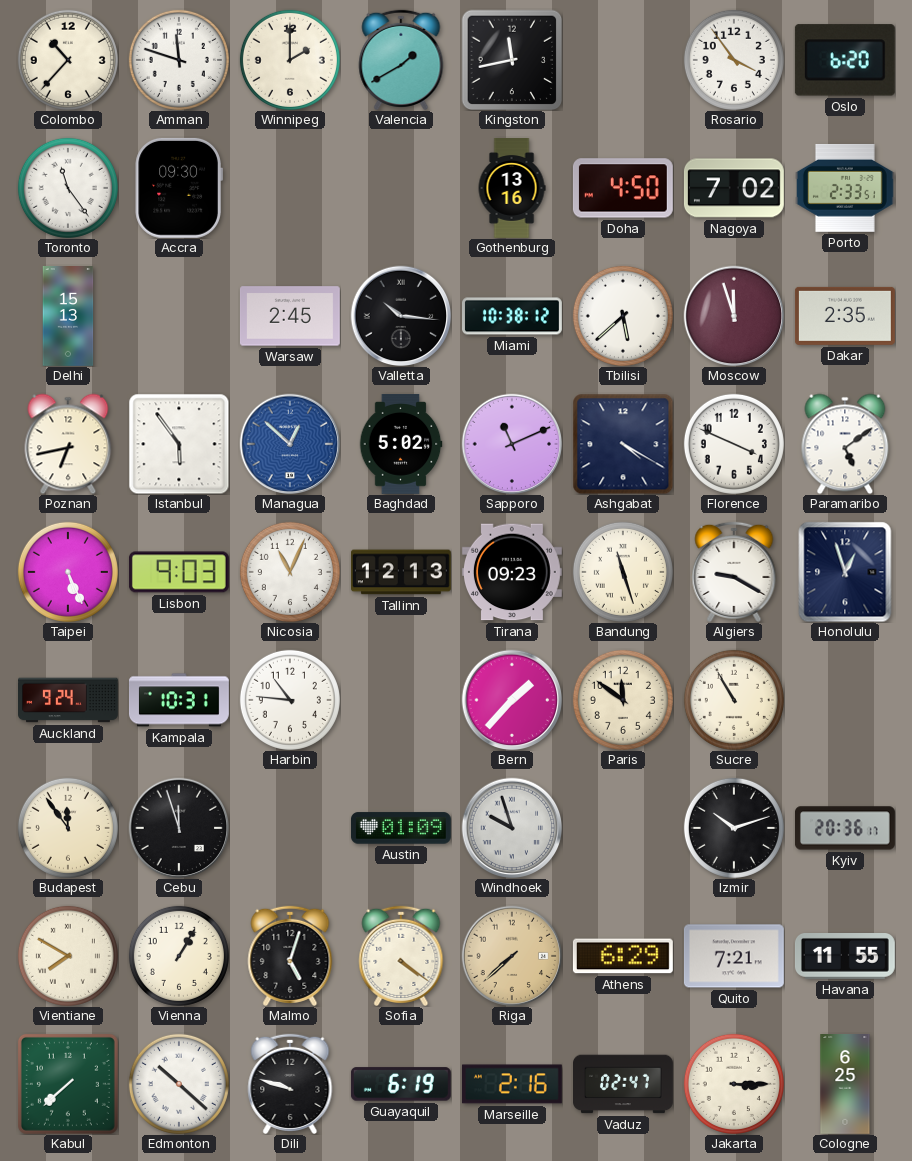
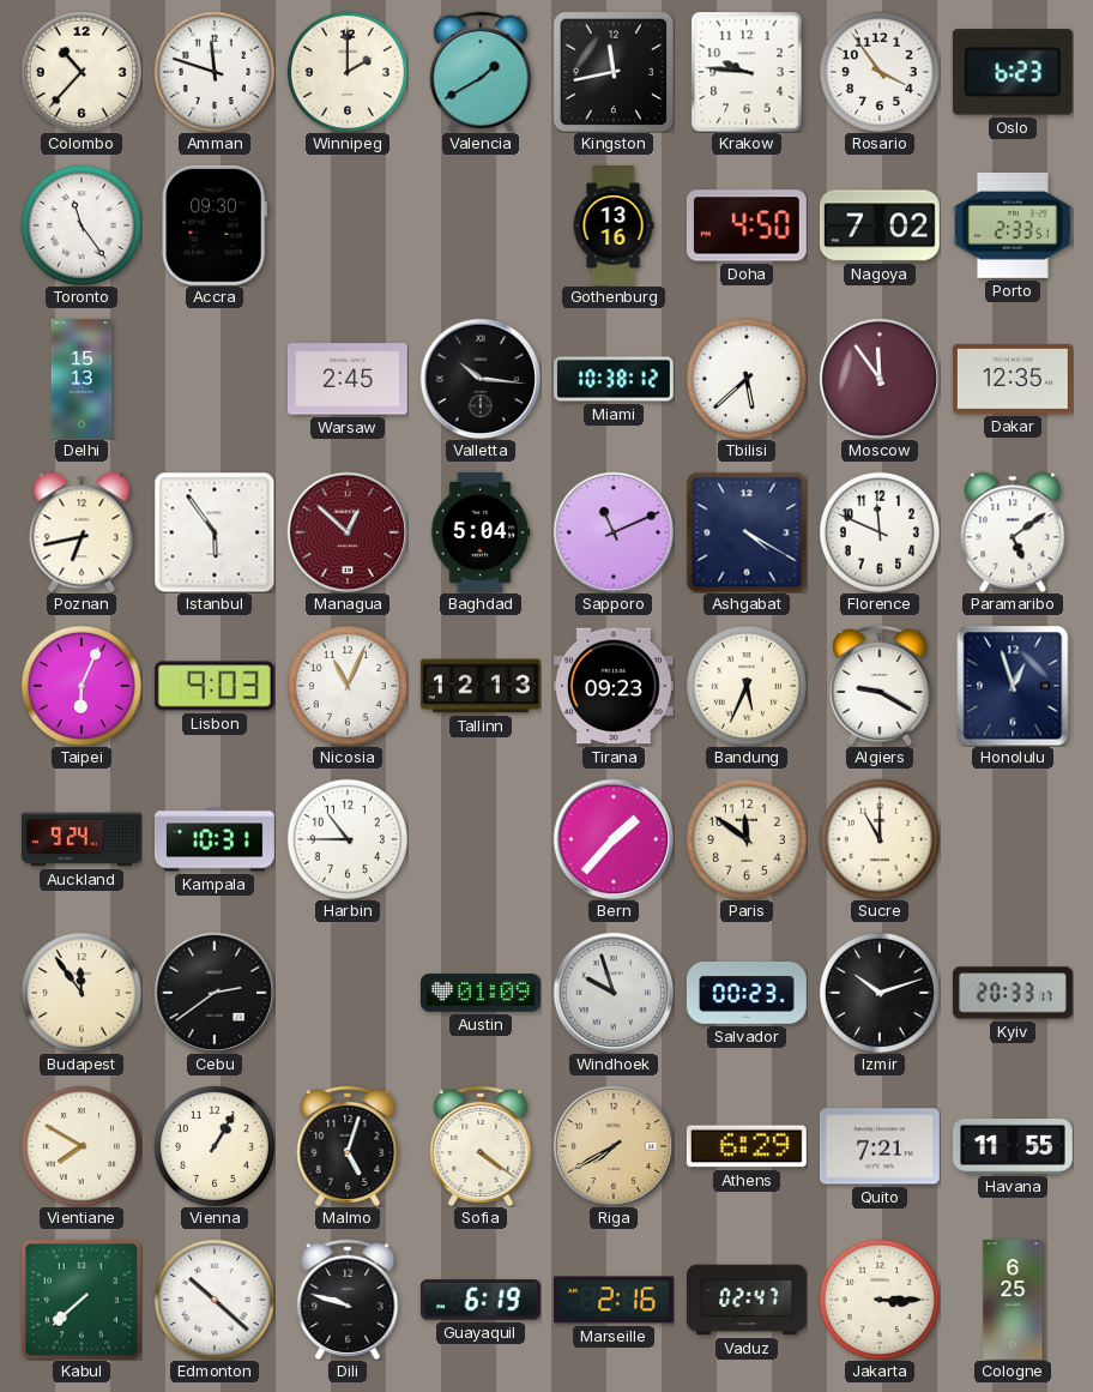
Krakow: none -> 9:46
Oslo: 6:20 -> 6:23
Moscow: 11:57 -> 11:54
Dakar: 2:35 -> 12:35
Managua dial: blue -> burgundy
Baghdad: 5:02 -> 5:04
Florence: 3:49 -> 11:49
Taipei: 5:26 -> 6:04
Bandung: 11:27 -> 5:34
Harbin: 10:46 -> 10:45
Sucre: 10:55 -> 11:00
Cebu: 11:57 -> 2:39
Salvador: none -> 00:23
Kyiv: 20:36 -> 20:33
Riga: 7:38 -> 7:40
